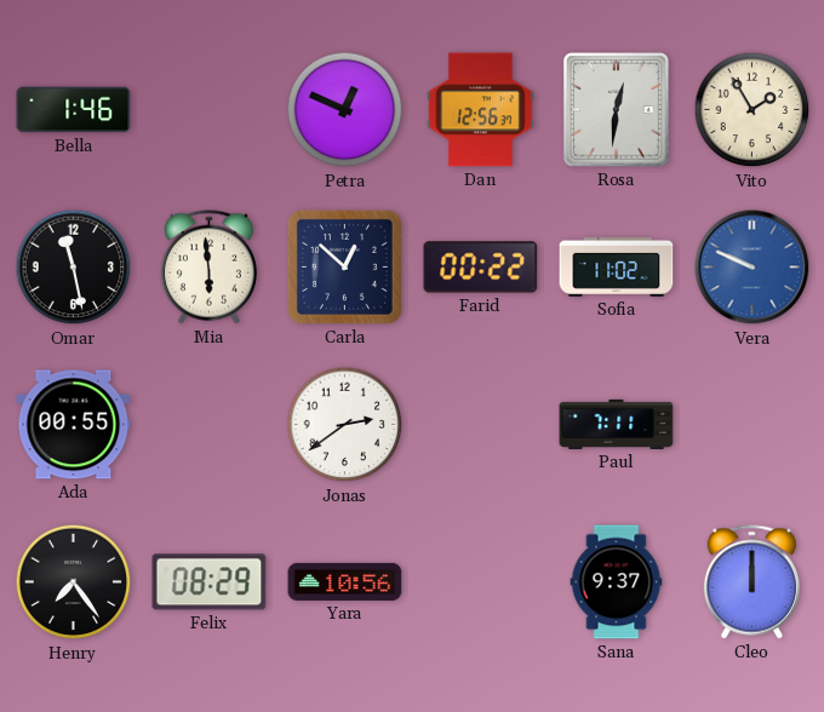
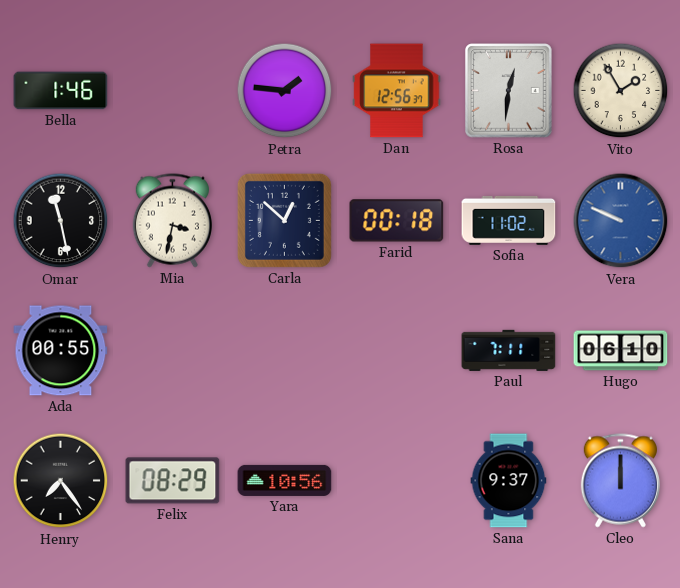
Petra: 12:49 -> 1:46
Mia: 5:59 -> 3:32
Farid: 00:22 -> 00:18
Jonas: 2:39 -> none
Hugo: none -> 06:10
